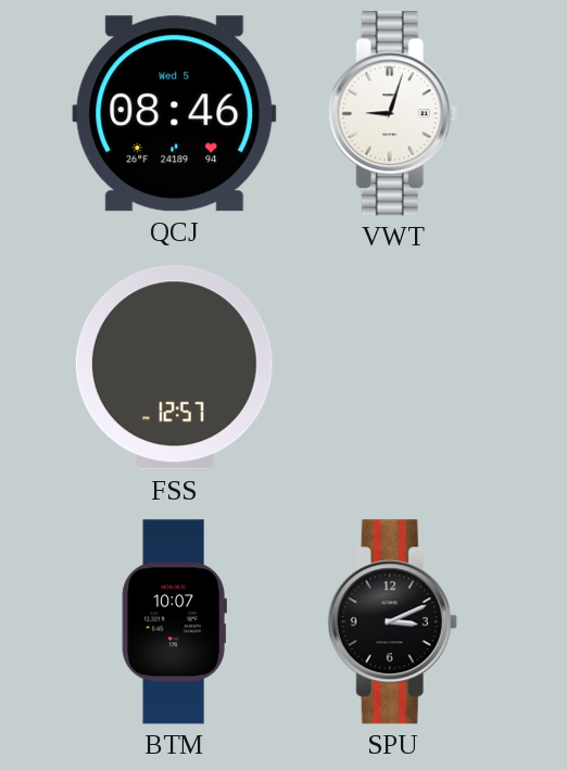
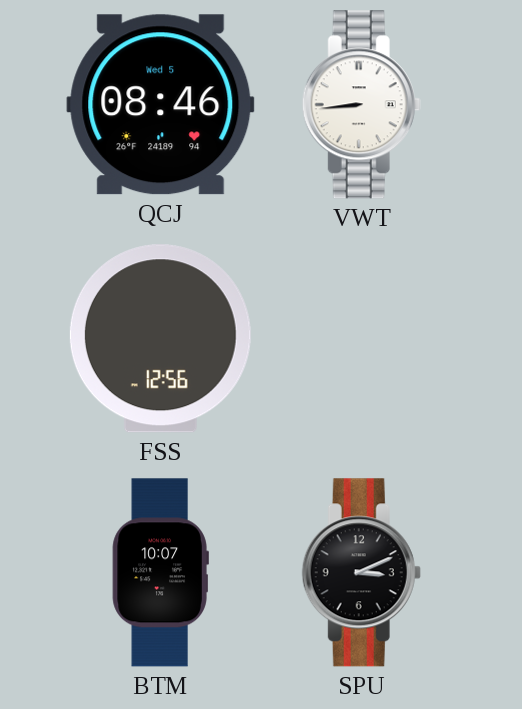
VWT: 9:03 -> 8:44
FSS: 12:57 -> 12:56
